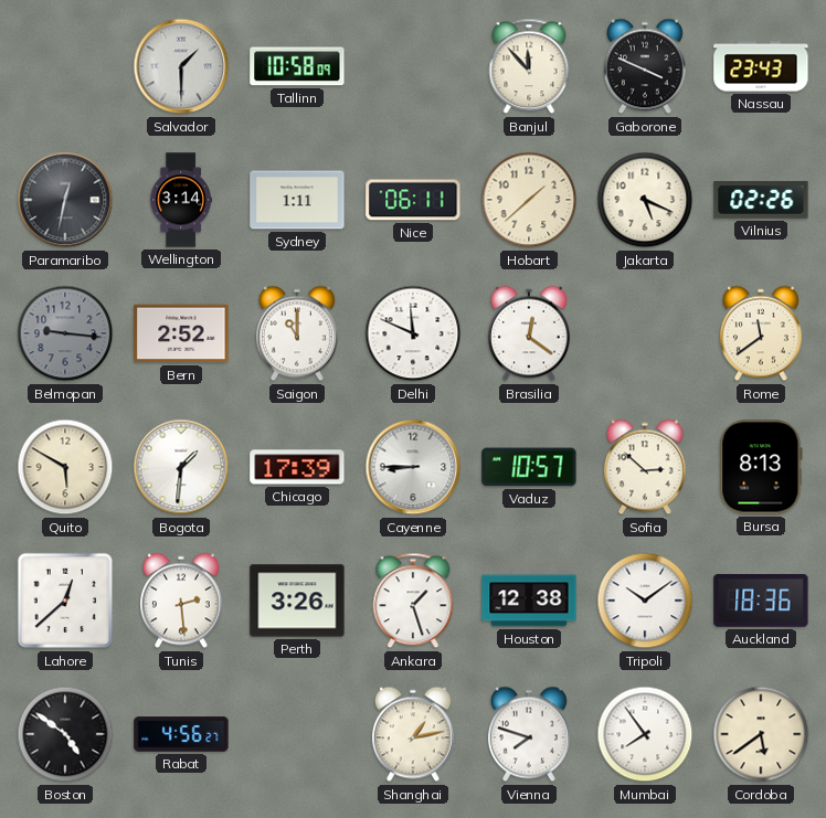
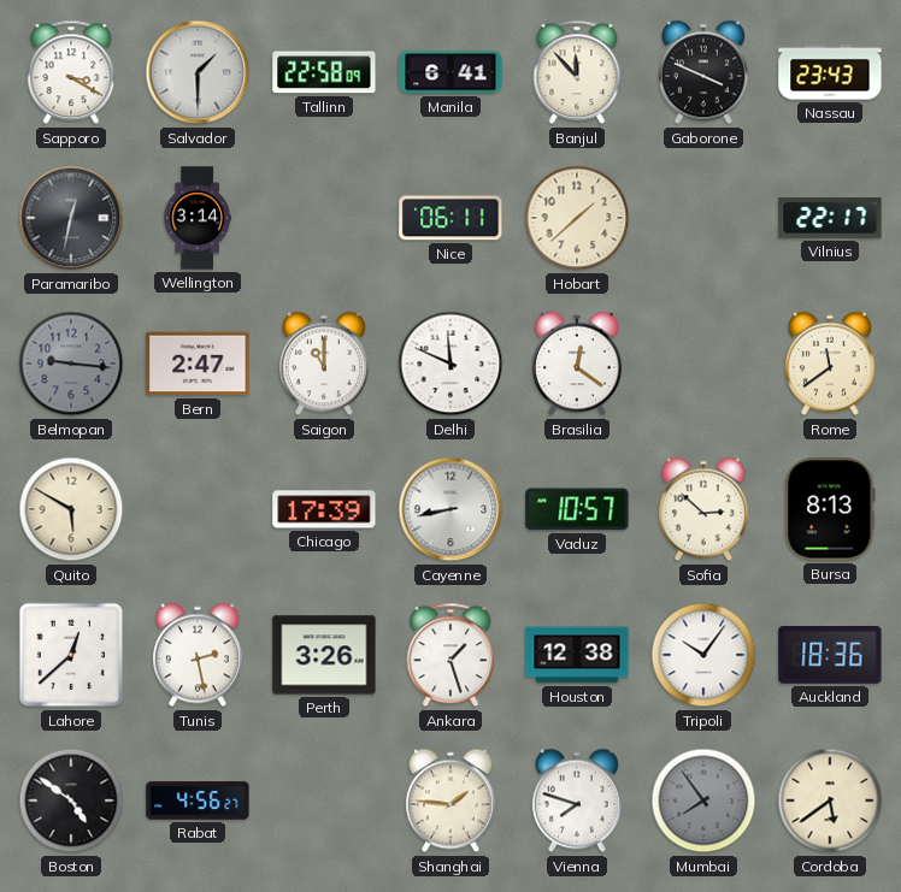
Sapporo: none -> 3:20
Tallinn: 10:58 -> 22:58
Manila: none -> 6:41
Sydney: 1:11 -> none
Jakarta: 5:19 -> none
Vilnius: 02:26 -> 22:17
Bern: 2:52 -> 2:47
Bogota: 1:31 -> none
Cayenne: 8:45 -> 8:43
Tunis: 2:29 -> 2:28
Tripoli: 10:09 -> 10:06
Shanghai: 1:13 -> 1:46
Mumbai dial: white -> grey
